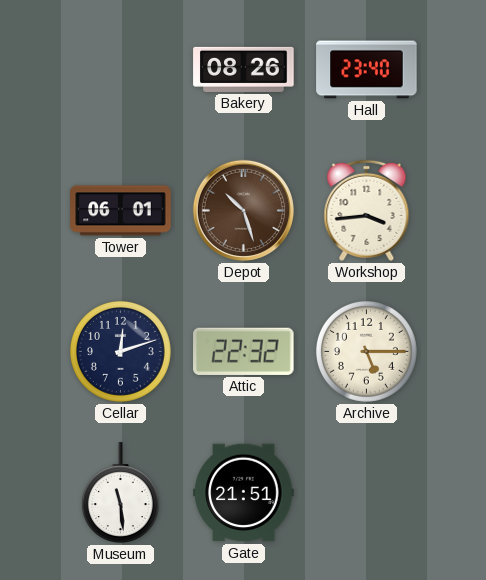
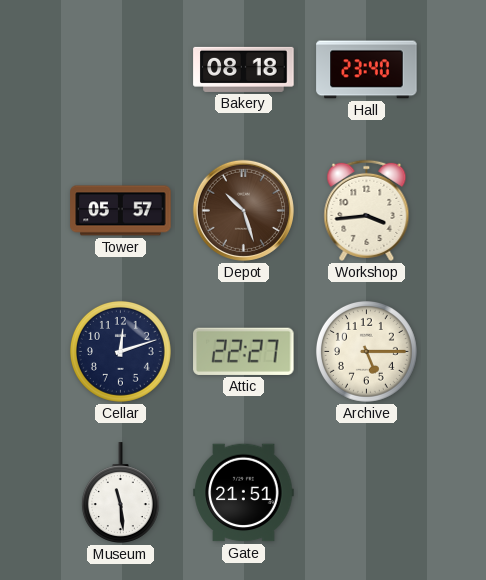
Bakery: 08:26 -> 08:18
Tower: 06:01 -> 05:57
Attic: 22:32 -> 22:27
